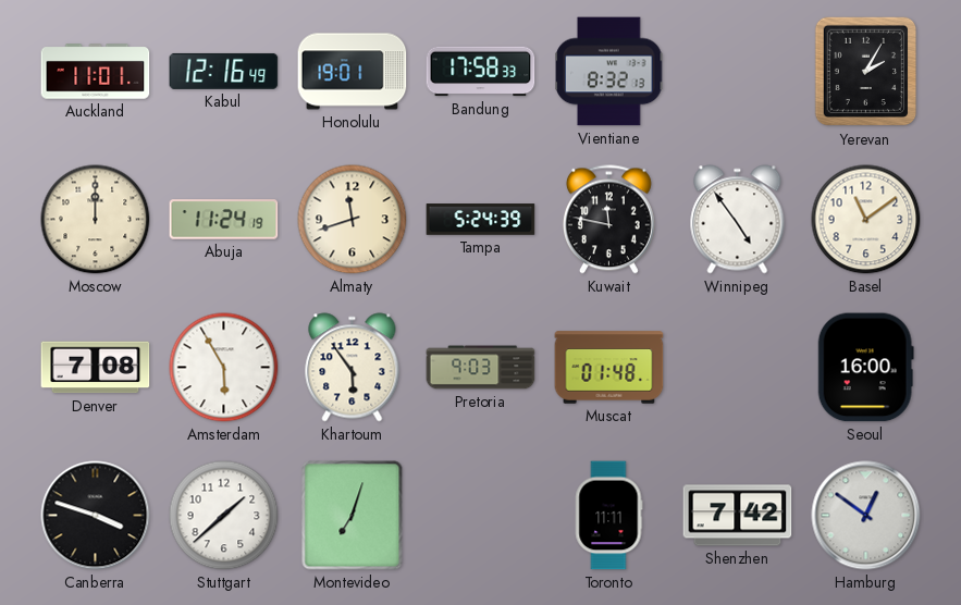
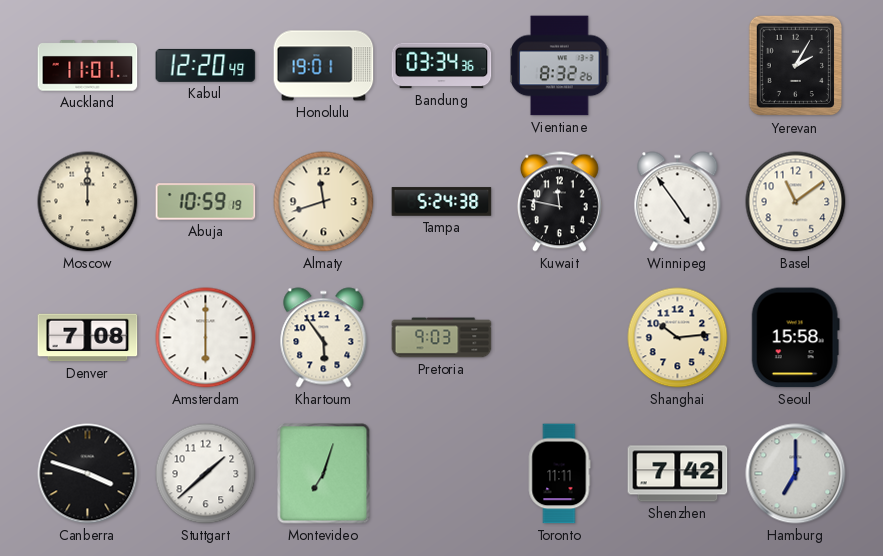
Kabul: 12:16 -> 12:20
Bandung: 17:58 -> 03:34
Vientiane: 8:32:13 -> 8:32:26
Abuja: 11:24 -> 10:59
Tampa: 5:24:39 -> 5:24:38
Amsterdam: 5:55 -> 6:00
Muscat: 01:48 -> none
Shanghai: none -> 10:14
Seoul: 16:00 -> 15:58
Hamburg: 12:51 -> 7:00
